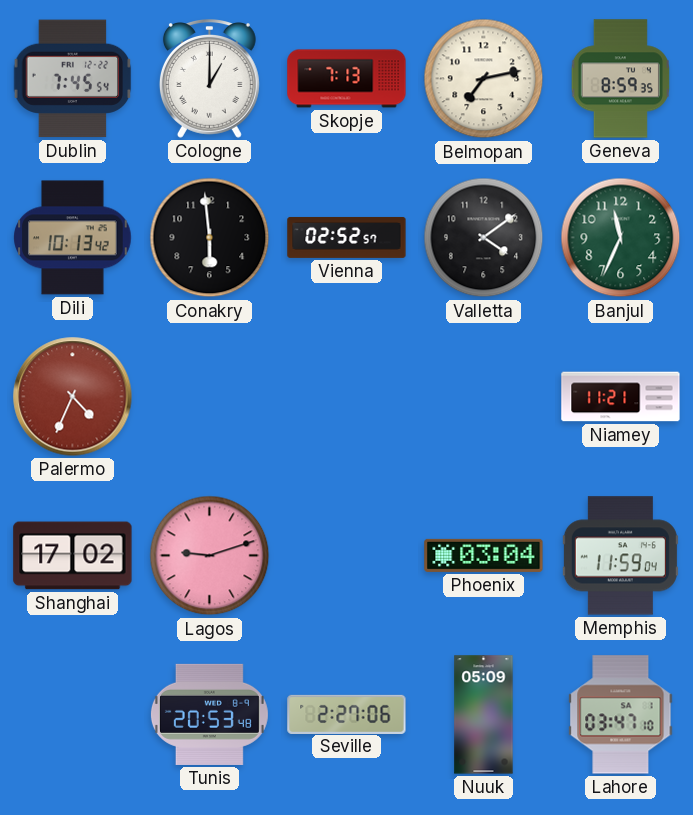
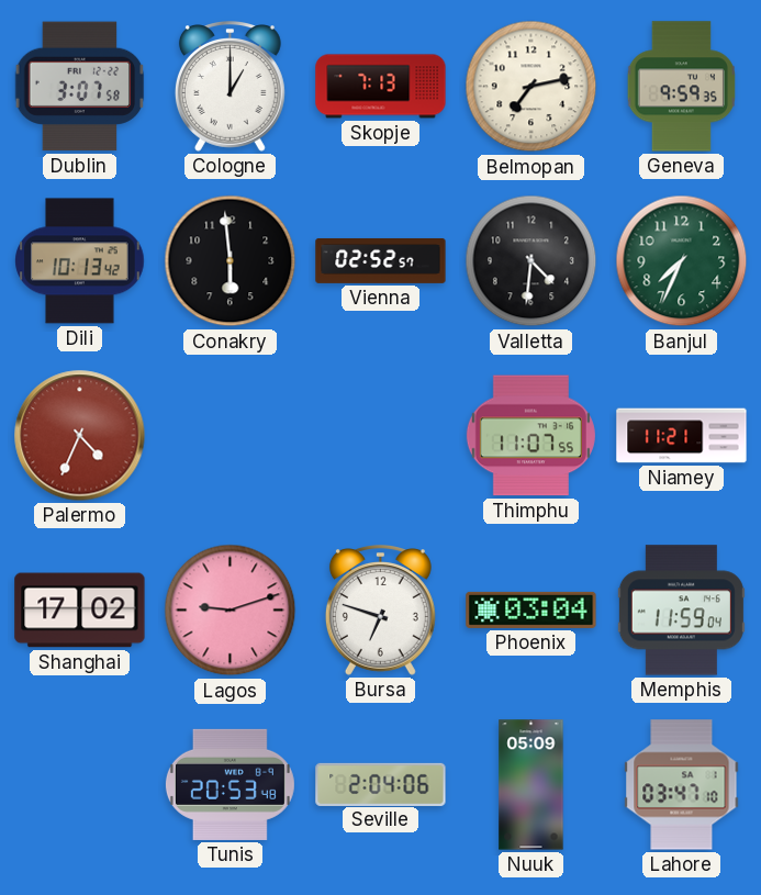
Dublin: 7:45 -> 3:07
Geneva: 8:59 -> 9:59
Valletta: 4:09 -> 4:31
Banjul: 11:34 -> 7:34
Thimphu: none -> 11:07
Bursa: none -> 6:48
Seville: 2:27 -> 2:04
